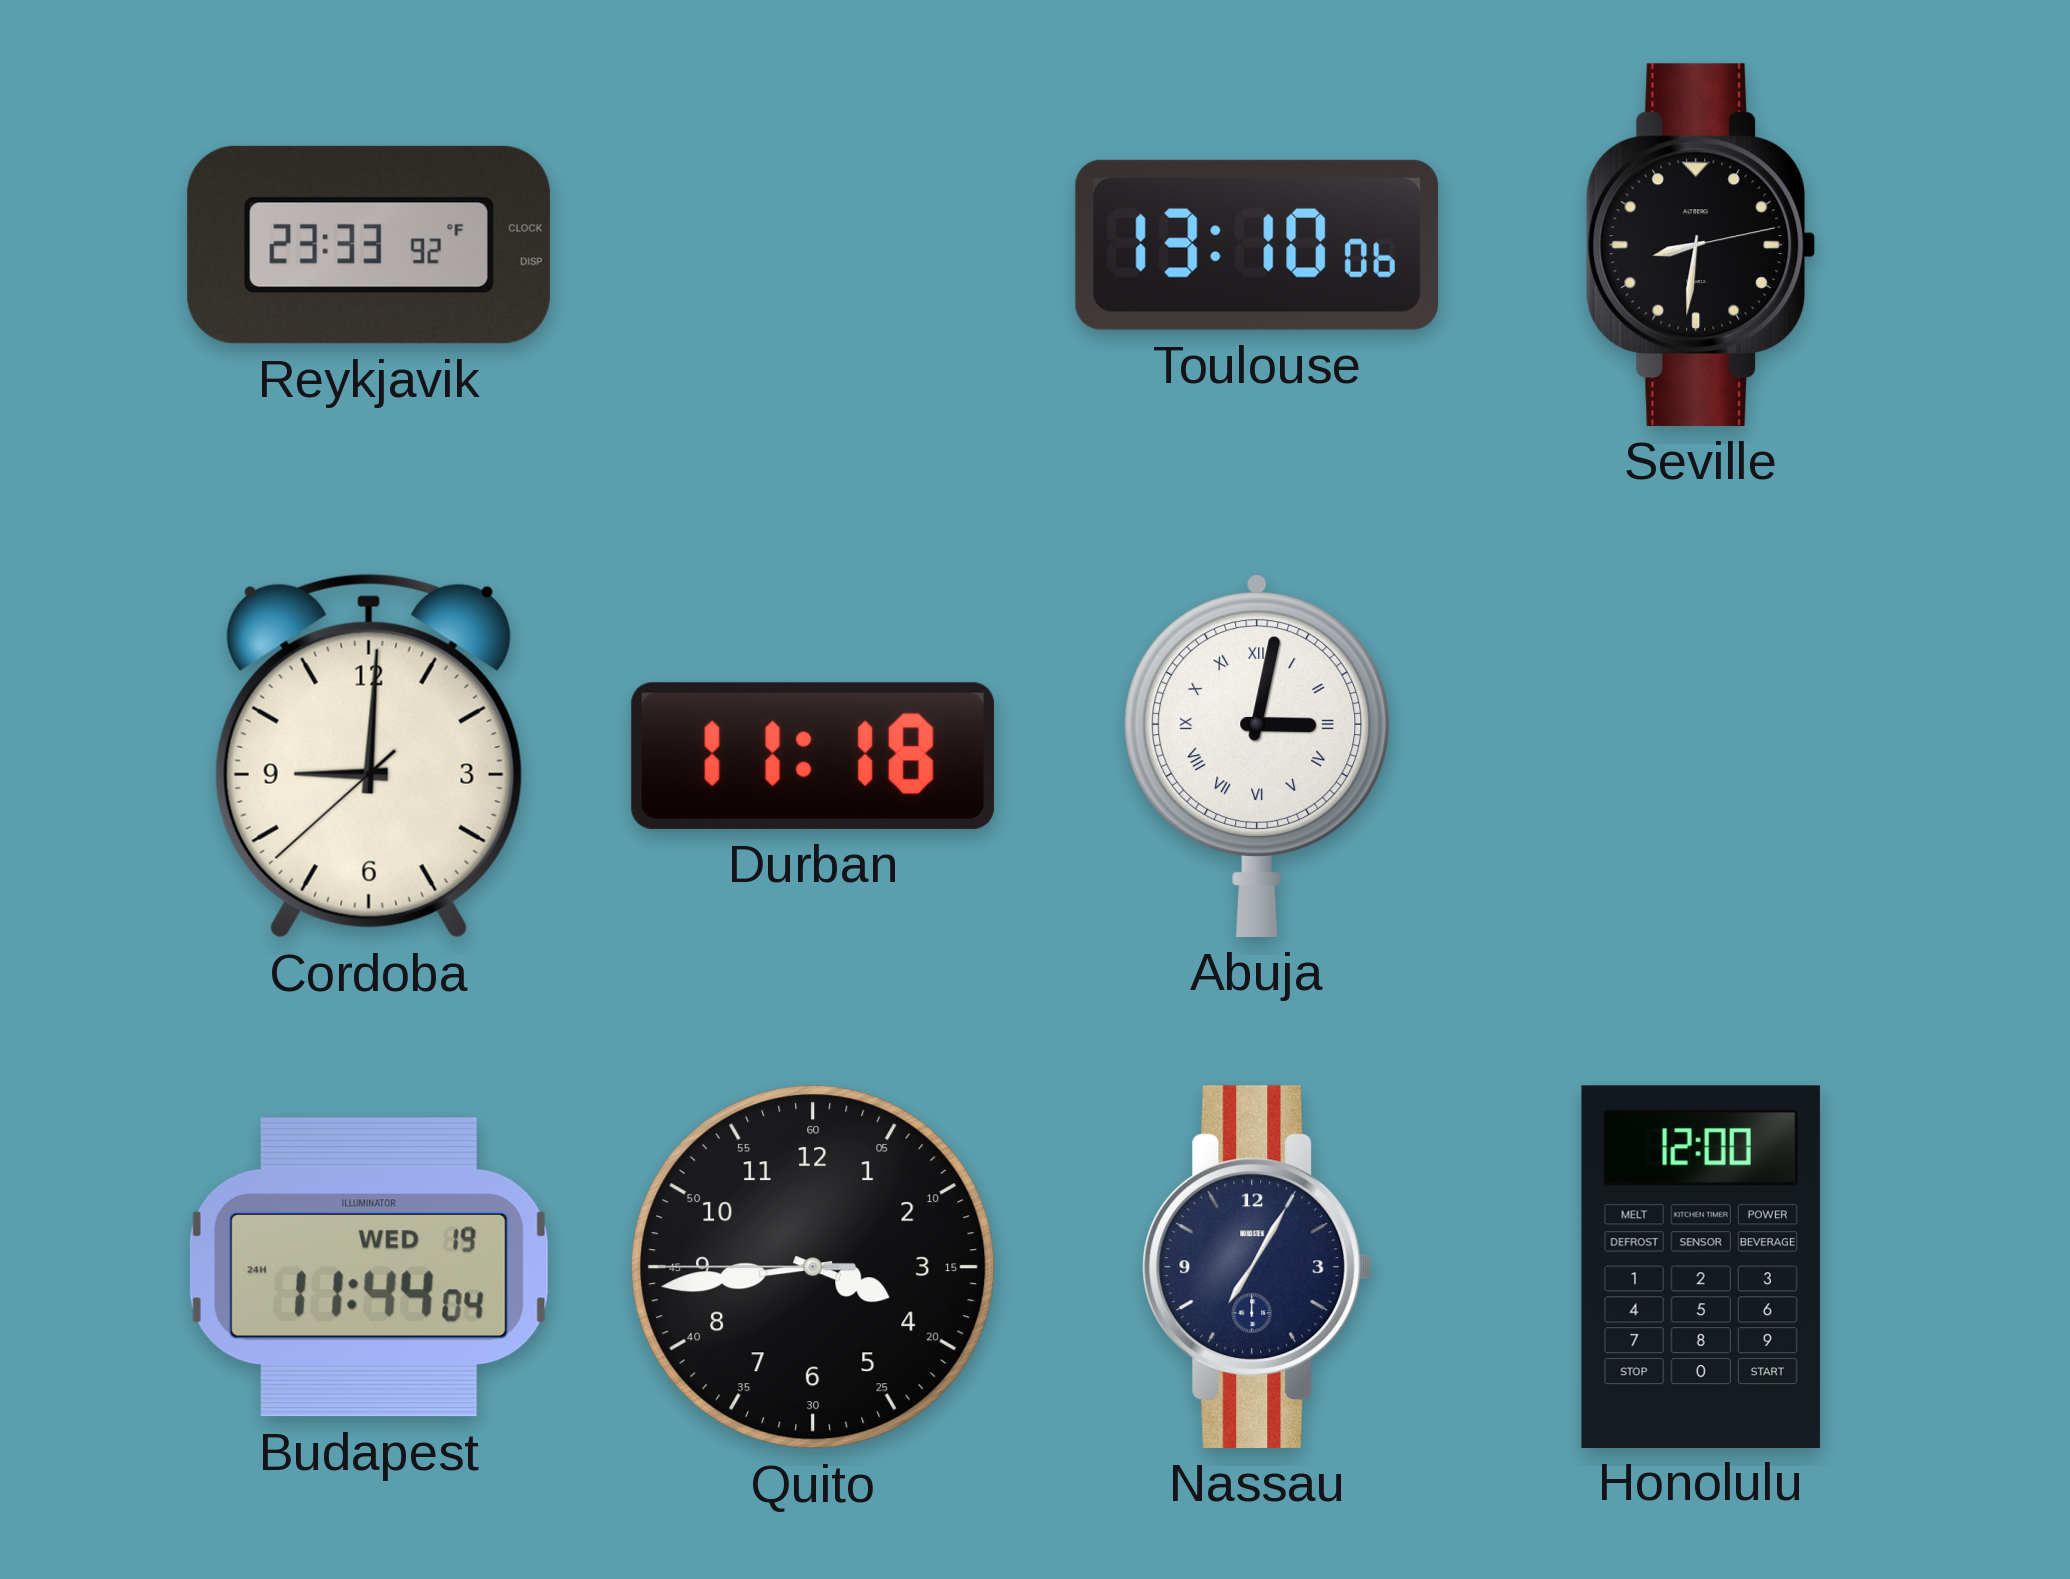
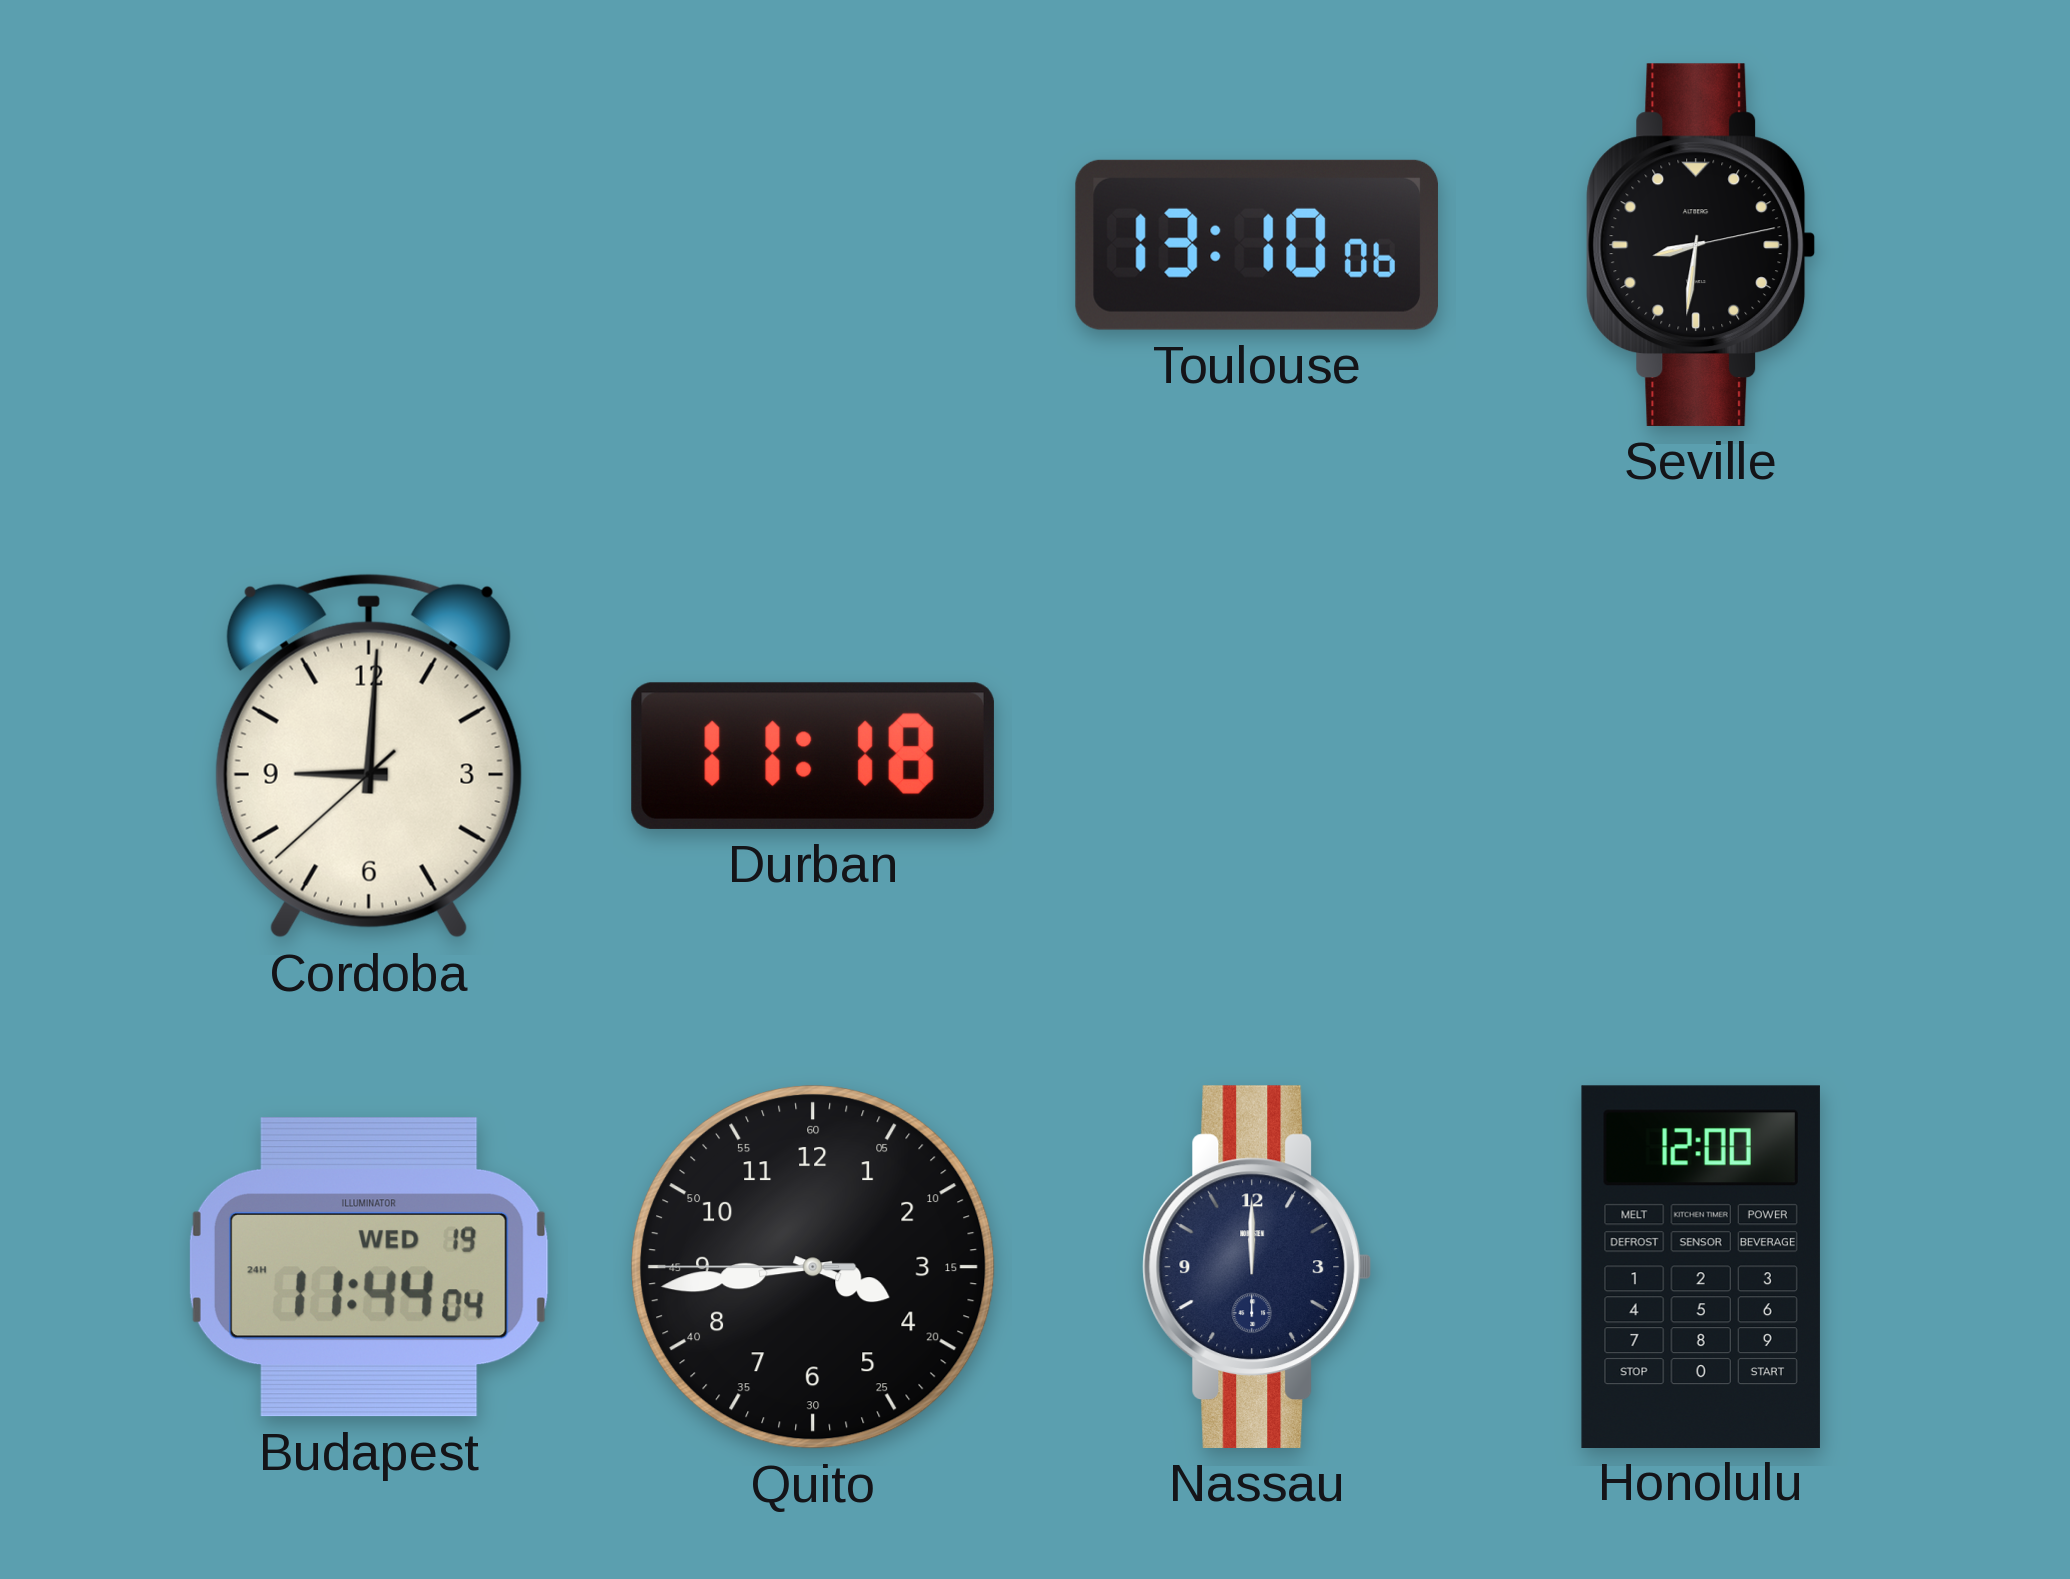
Reykjavik: 23:33 -> none
Abuja: 3:02 -> none
Nassau: 7:05 -> 12:00
